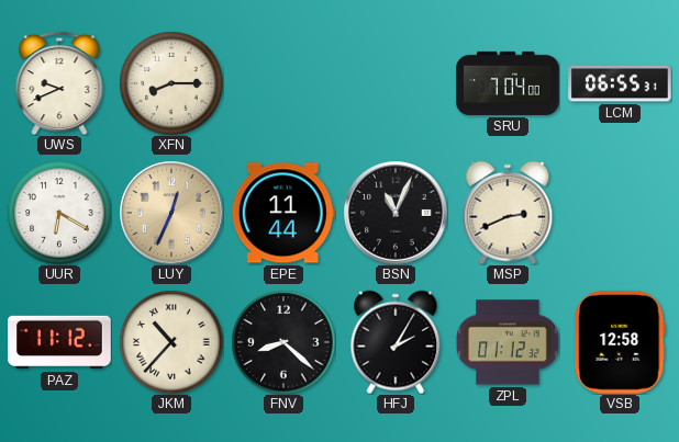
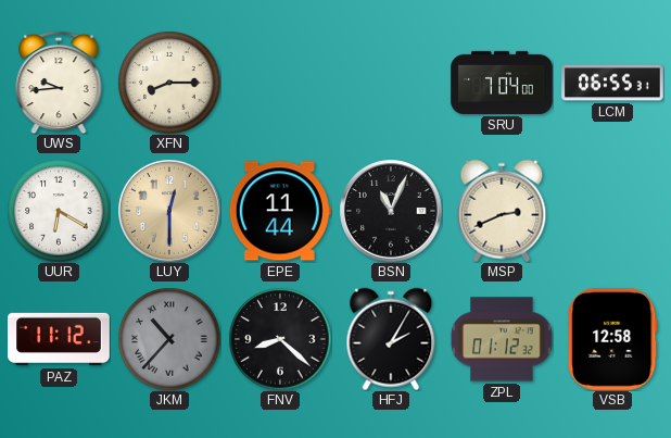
UWS: 9:41 -> 9:44
LUY: 12:34 -> 12:30
JKM dial: cream -> grey
